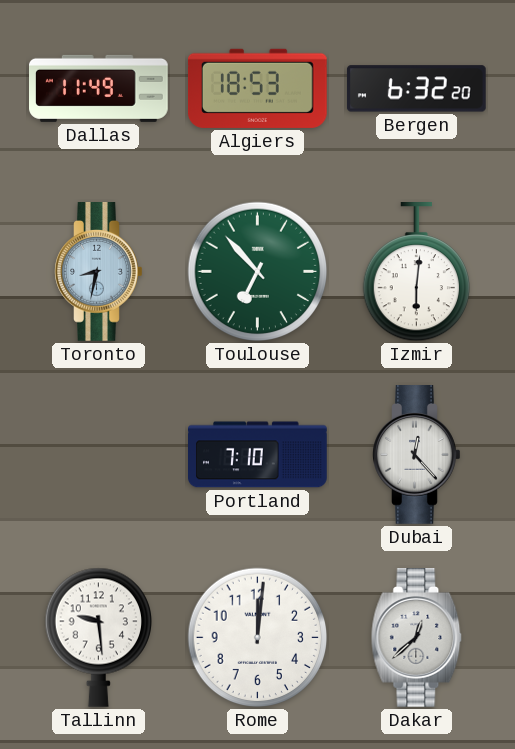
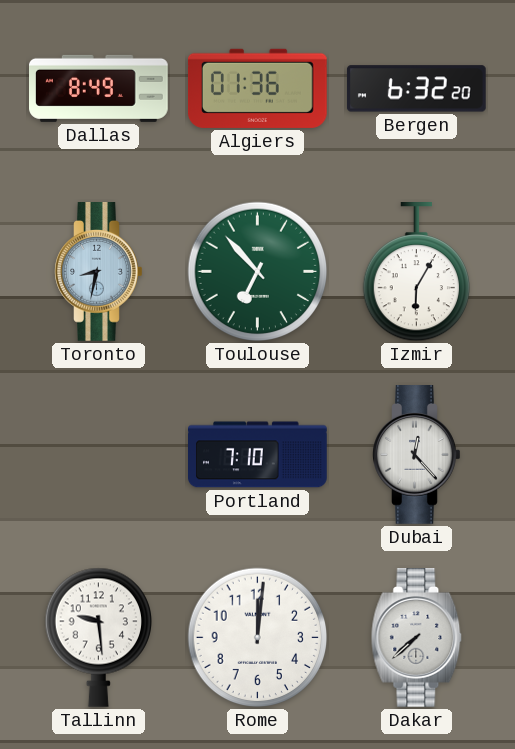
Dallas: 11:49 -> 8:49
Algiers: 18:53 -> 01:36
Izmir: 6:01 -> 6:05
Dakar: 12:38 -> 7:38
